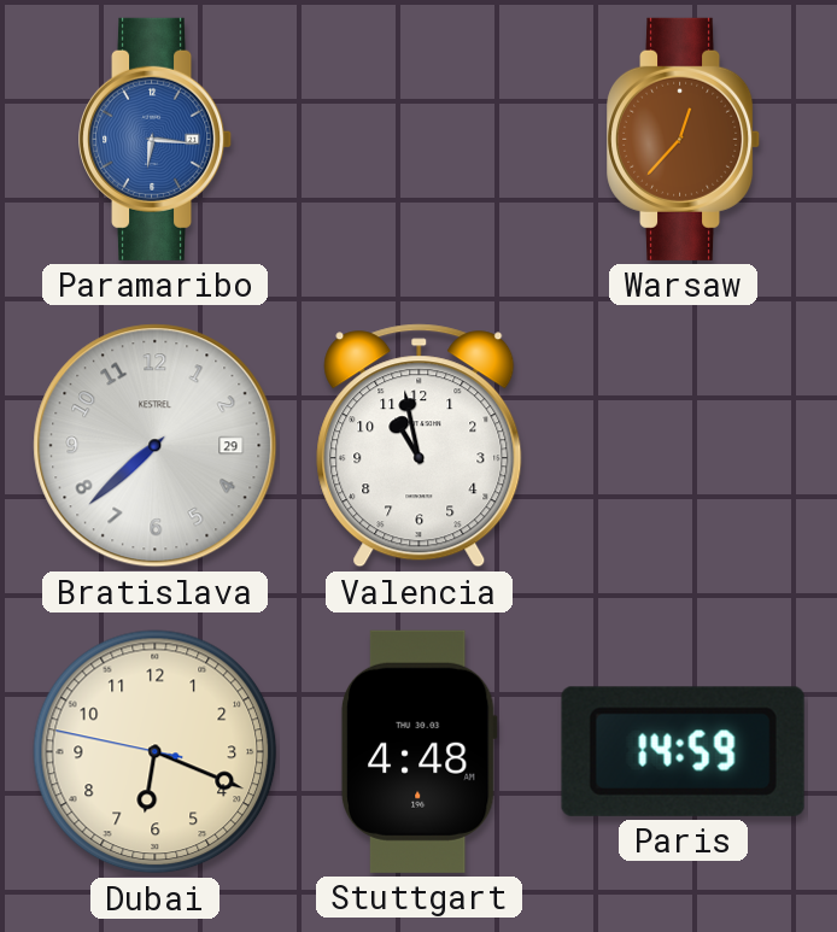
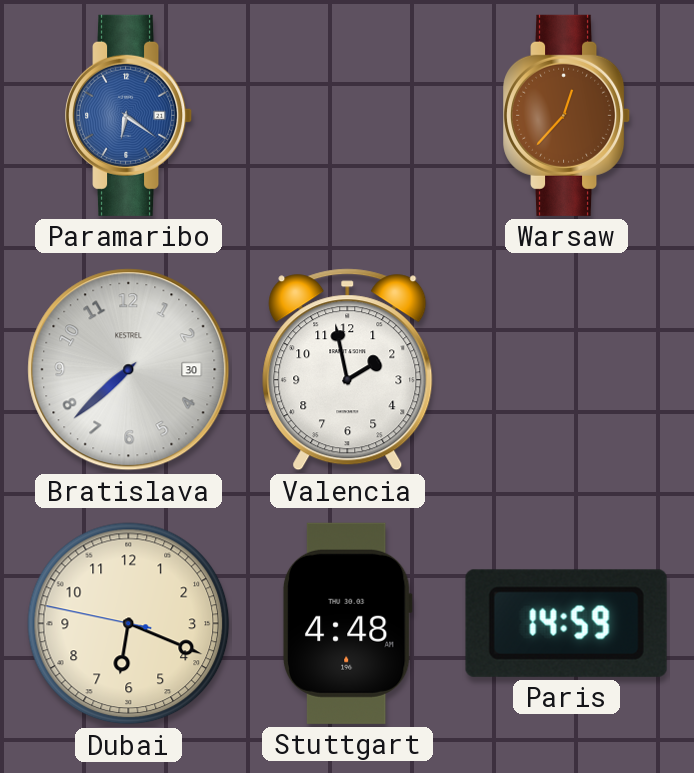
Paramaribo: 6:16 -> 6:21
Bratislava date: 29 -> 30
Valencia: 10:58 -> 1:58
